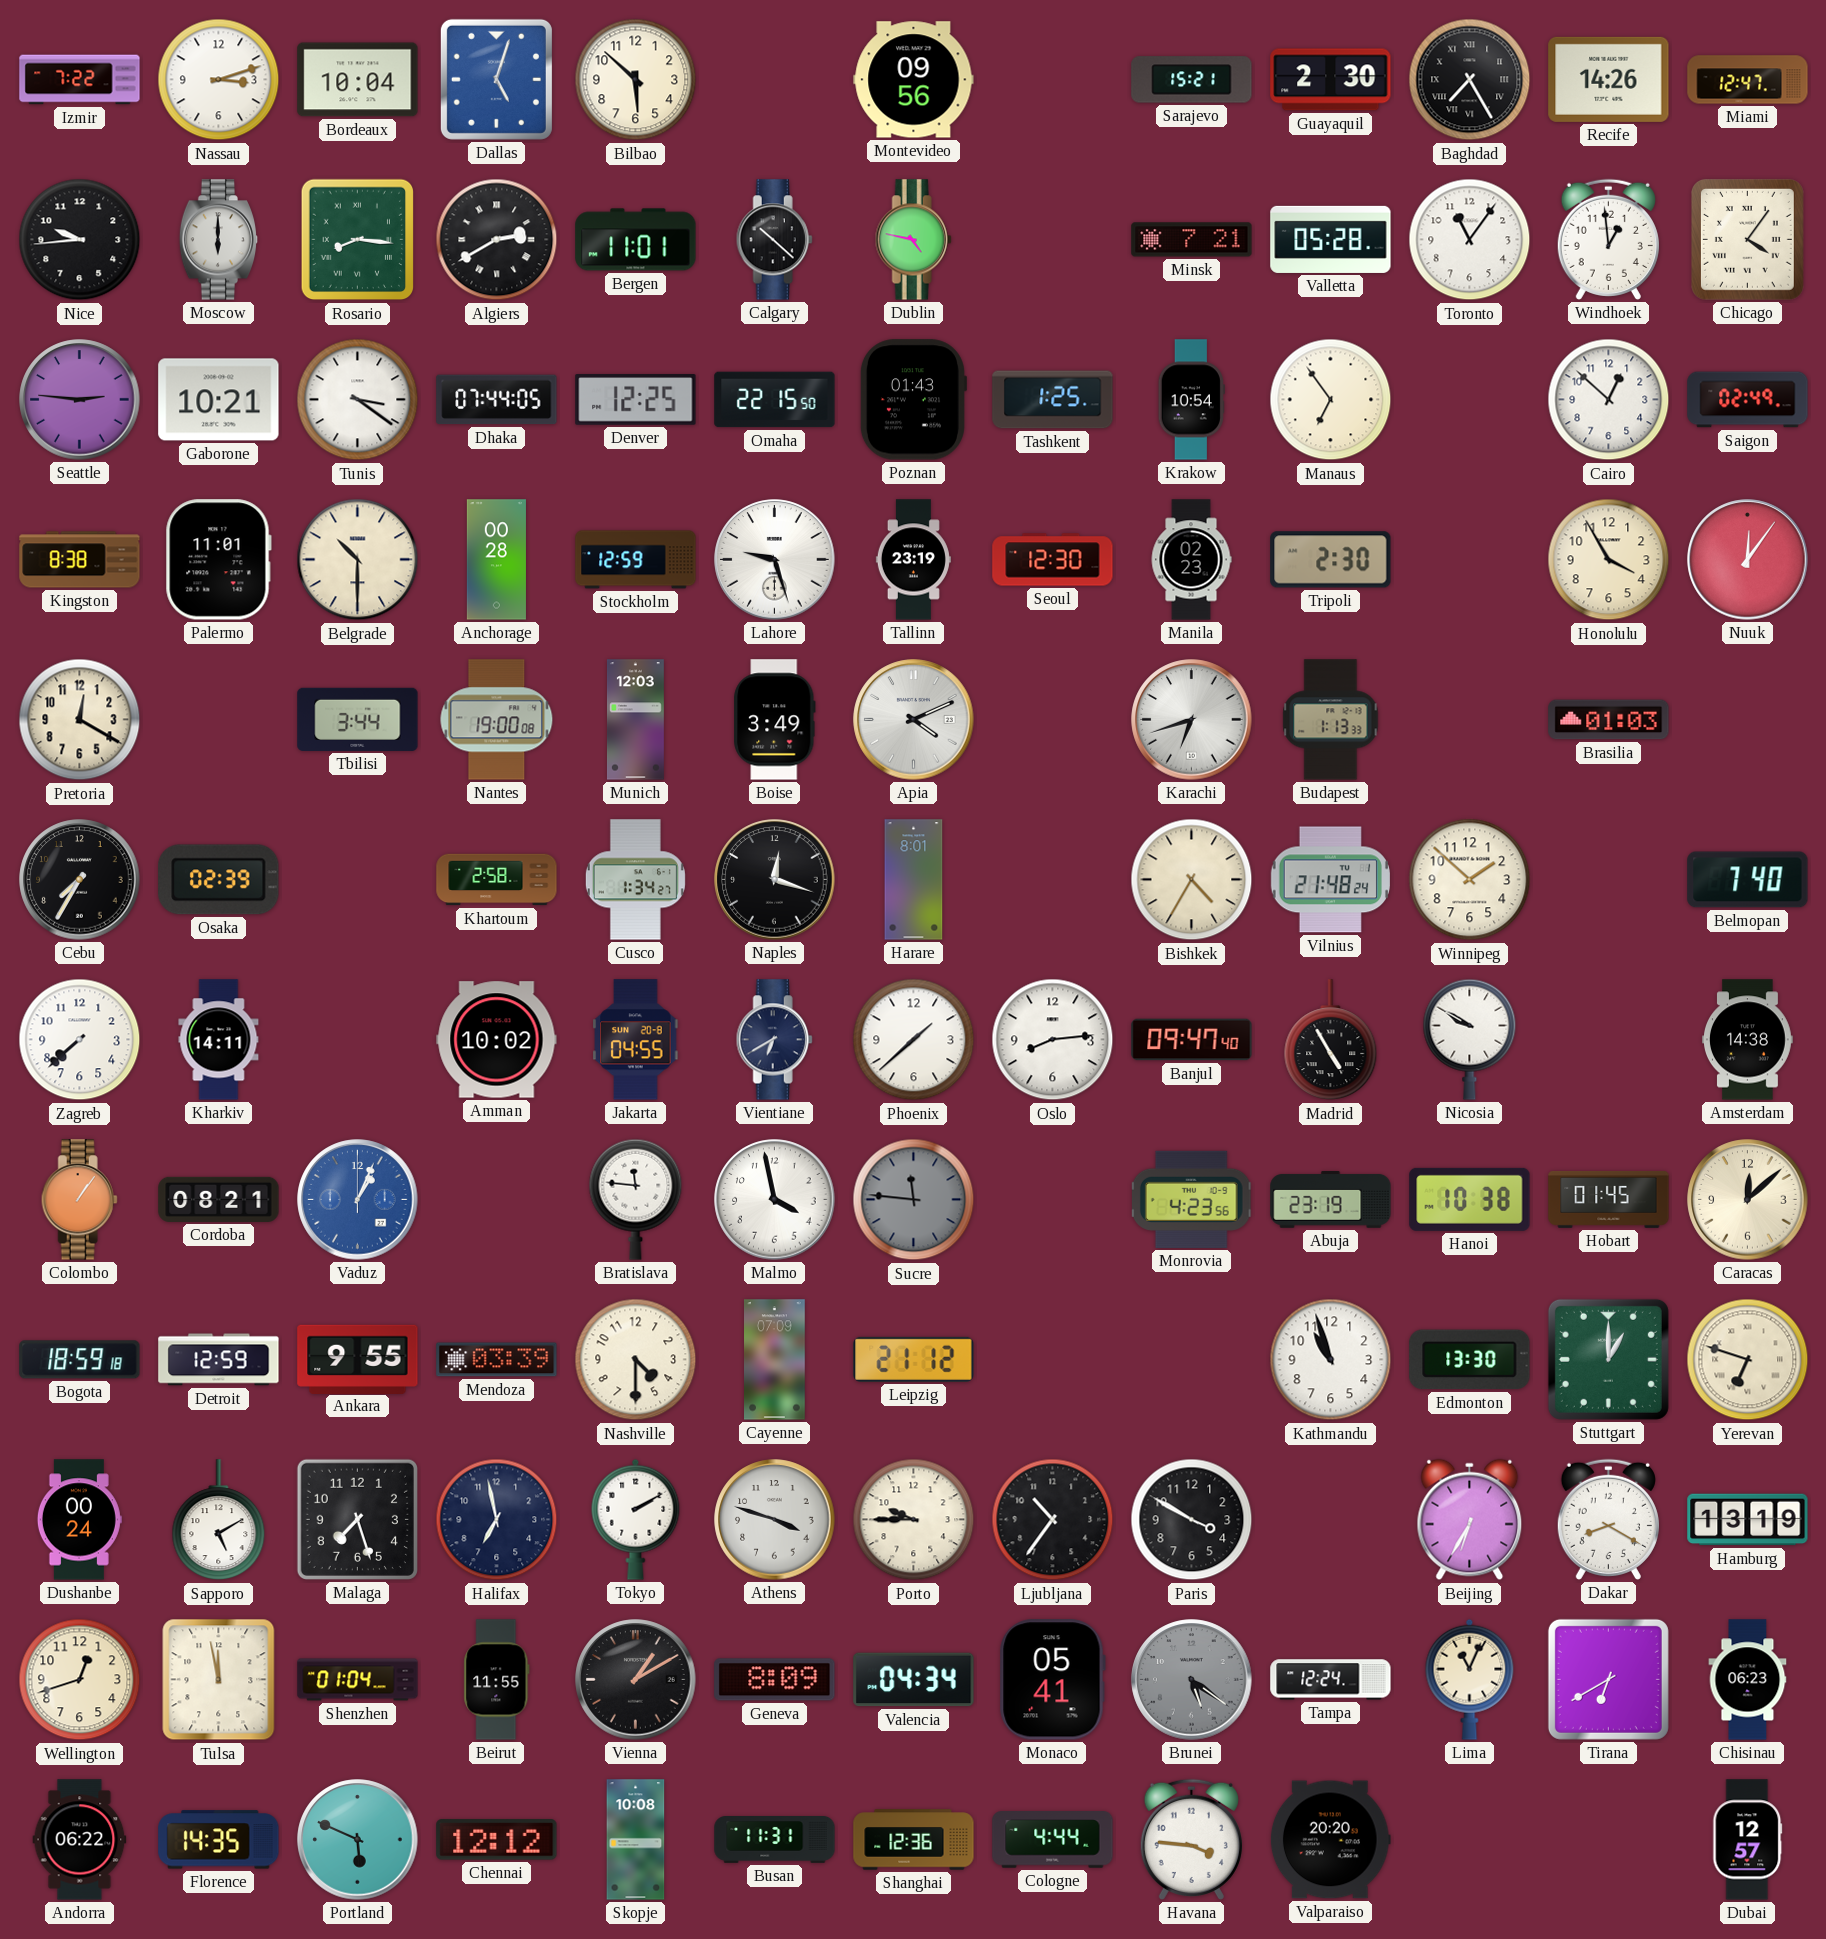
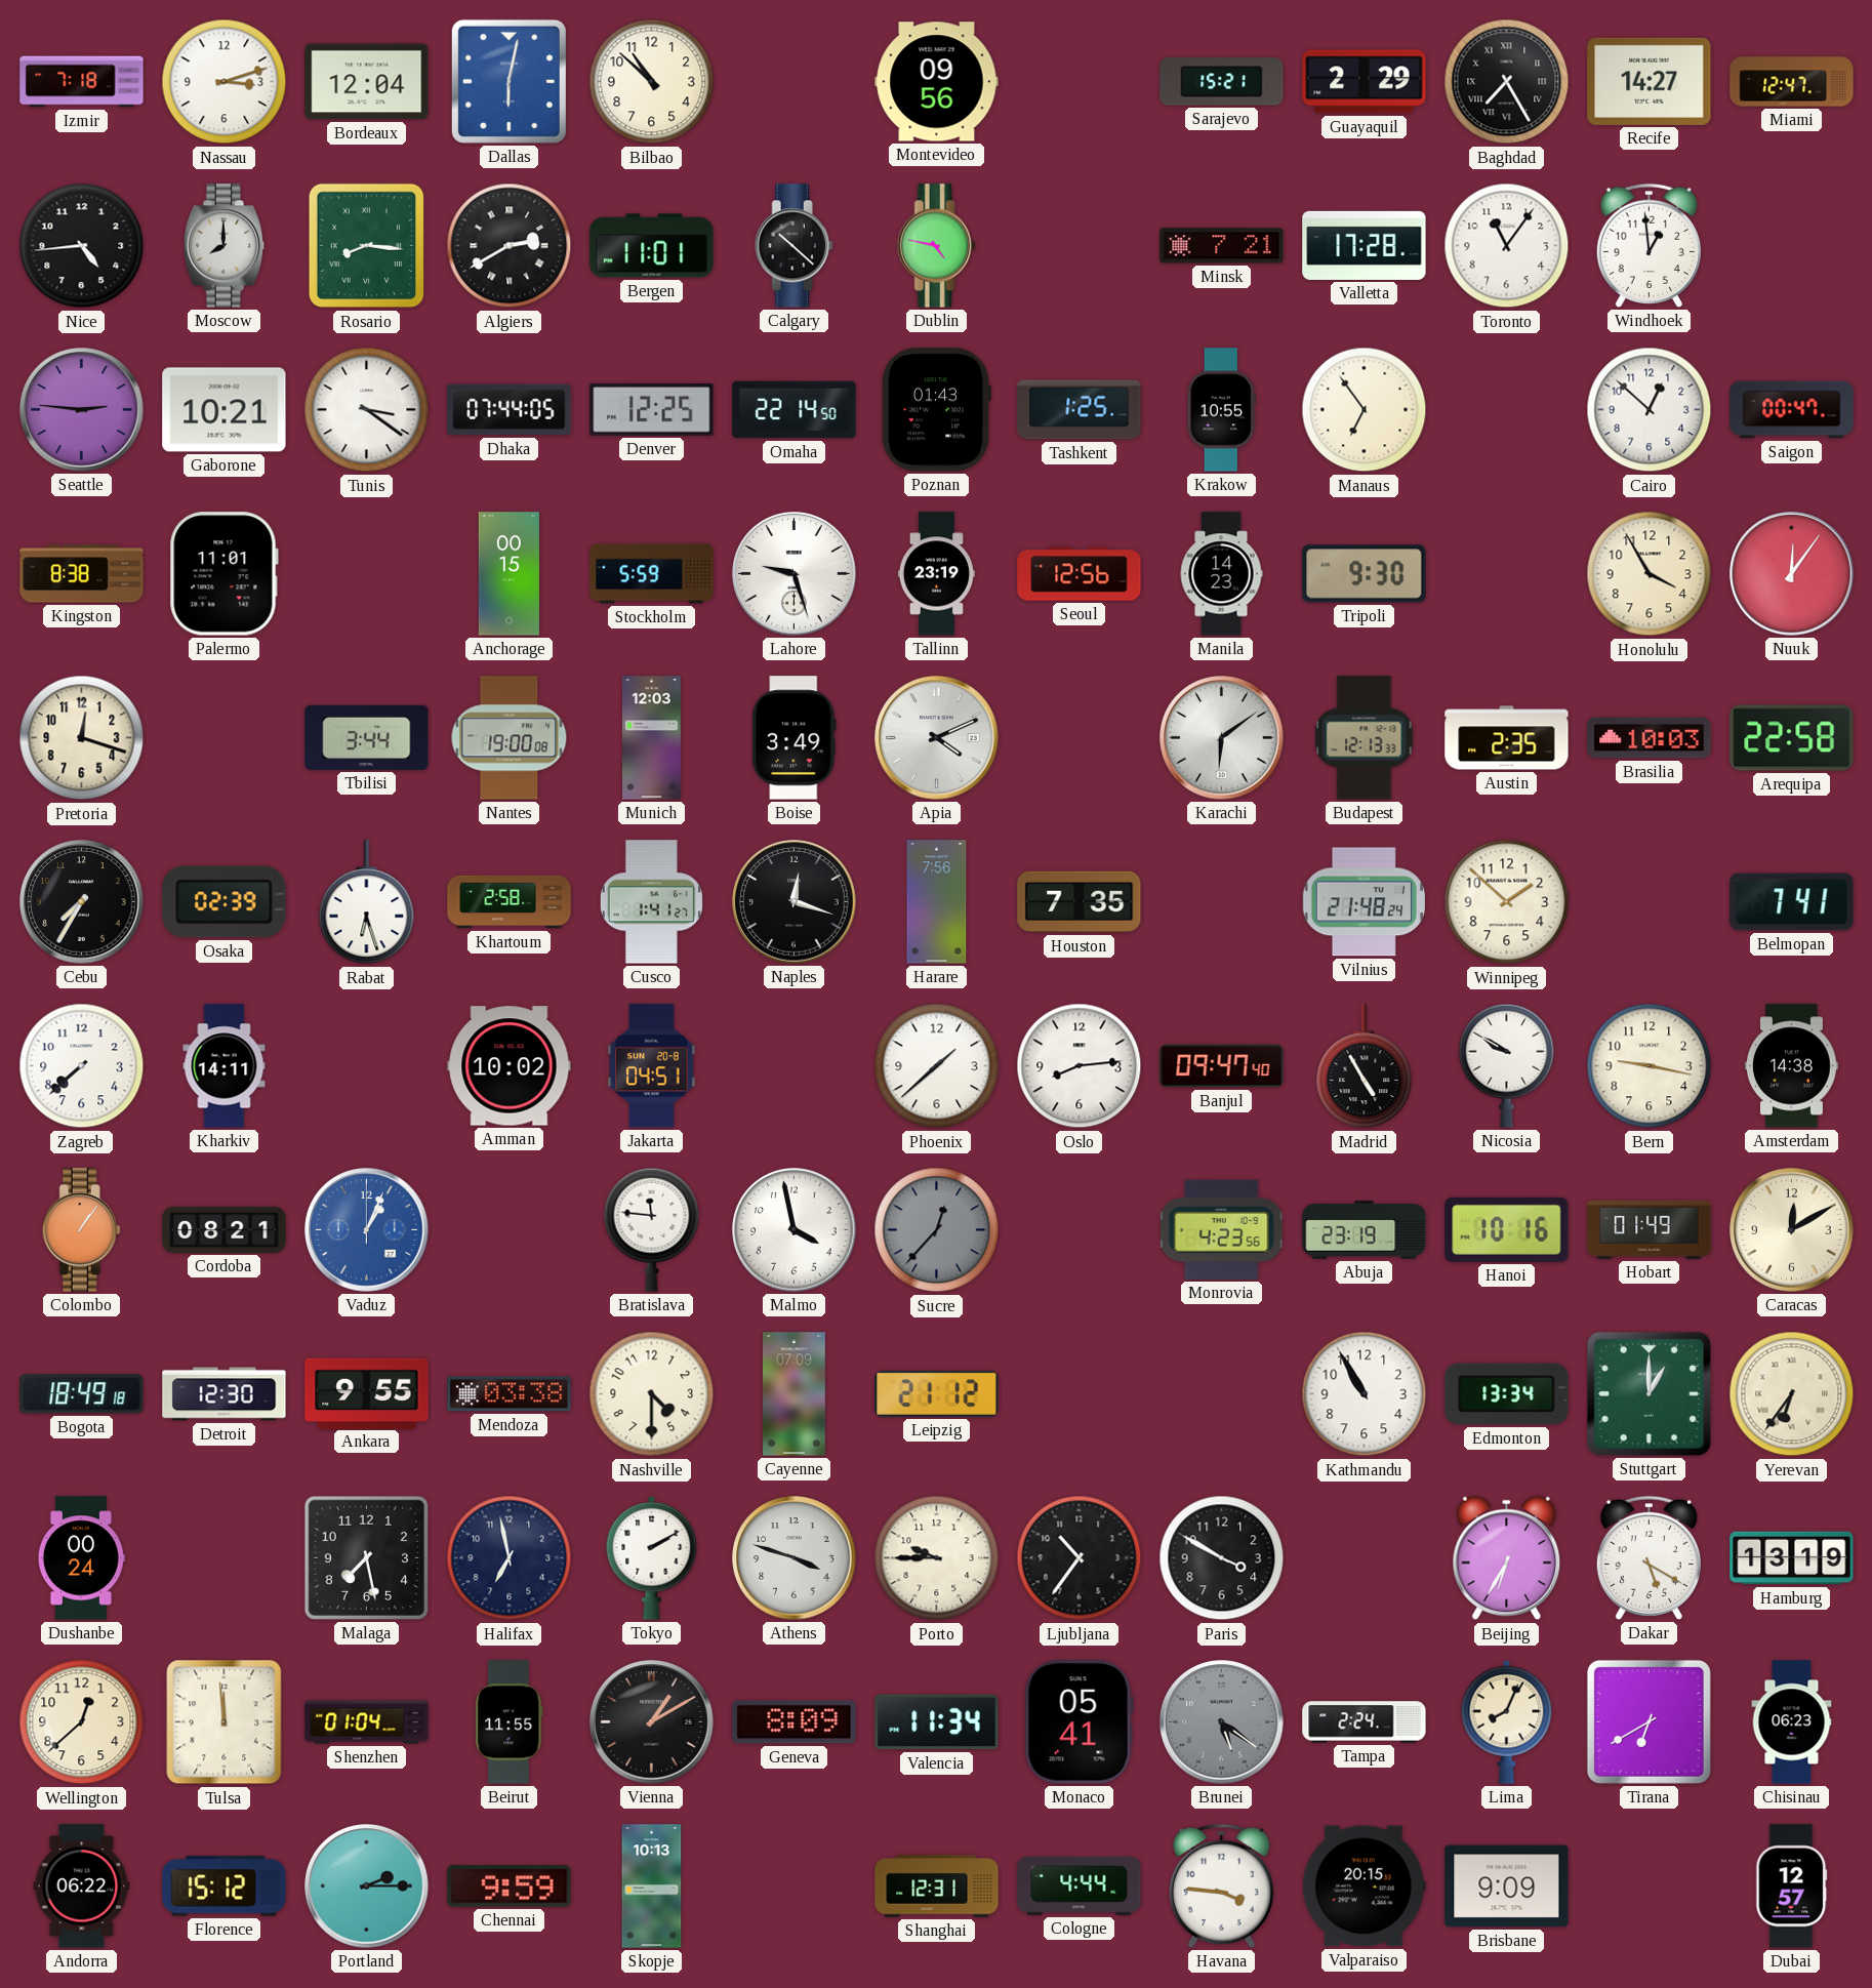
Izmir: 7:22 -> 7:18
Bordeaux: 10:04 -> 12:04
Dallas: 5:03 -> 6:02
Bilbao: 5:52 -> 10:52
Guayaquil: 2:30 -> 2:29
Recife: 14:26 -> 14:27
Nice: 9:44 -> 4:44
Moscow: 6:00 -> 8:00
Valletta: 05:28 -> 17:28
Chicago: 4:06 -> none
Omaha: 22:15 -> 22:14
Krakow: 10:54 -> 10:55
Saigon: 02:49 -> 00:47
Belgrade: 10:30 -> none
Anchorage: 00:28 -> 00:15
Stockholm: 12:59 -> 5:59
Seoul: 12:30 -> 12:56
Manila: 02:23 -> 14:23
Tripoli: 2:30 -> 9:30
Pretoria: 12:20 -> 12:18
Karachi: 6:42 -> 6:09
Budapest: 1:13 -> 12:13
Austin: none -> 2:35
Brasilia: 01:03 -> 10:03
Arequipa: none -> 22:58
Rabat: none -> 6:27
Cusco: 1:34 -> 1:41
Harare: 8:01 -> 7:56
Houston: none -> 7:35
Bishkek: 4:35 -> none
Belmopan: 7:40 -> 7:41
Jakarta: 04:55 -> 04:51
Vientiane: 6:40 -> none
Bern: none -> 9:17
Sucre: 11:46 -> 12:37
Hanoi: 10:38 -> 10:16
Hobart: 01:45 -> 01:49
Caracas: 12:08 -> 12:10
Bogota: 18:59 -> 18:49
Detroit: 12:59 -> 12:30
Mendoza: 03:39 -> 03:38
Kathmandu: 10:57 -> 10:55
Edmonton: 13:30 -> 13:34
Yerevan: 6:48 -> 6:36
Sapporo: 5:10 -> none
Malaga: 7:27 -> 7:28
Dakar: 8:20 -> 5:20
Wellington: 12:42 -> 12:38
Tulsa: 11:58 -> 11:59
Valencia: 04:34 -> 11:34
Tampa: 12:24 -> 2:24
Lima: 11:04 -> 8:04
Florence: 14:35 -> 15:12
Portland: 5:49 -> 2:15
Chennai: 12:12 -> 9:59
Skopje: 10:08 -> 10:13
Busan: 11:31 -> none
Shanghai: 12:36 -> 12:31
Valparaiso: 20:20 -> 20:15
Brisbane: none -> 9:09
